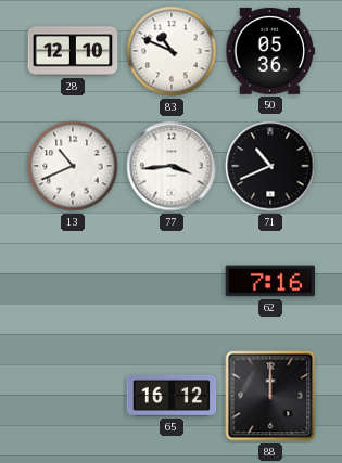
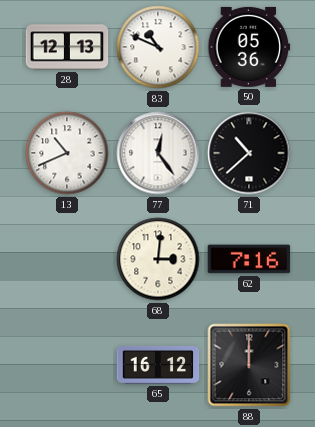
28: 12:10 -> 12:13
77: 3:44 -> 12:24
71: 10:41 -> 10:38
68: none -> 3:01
